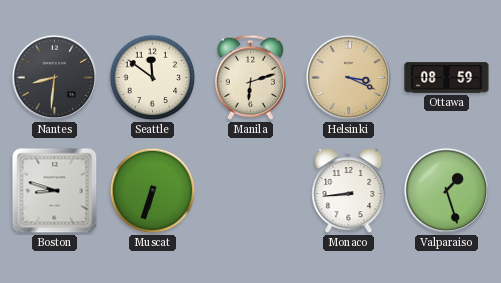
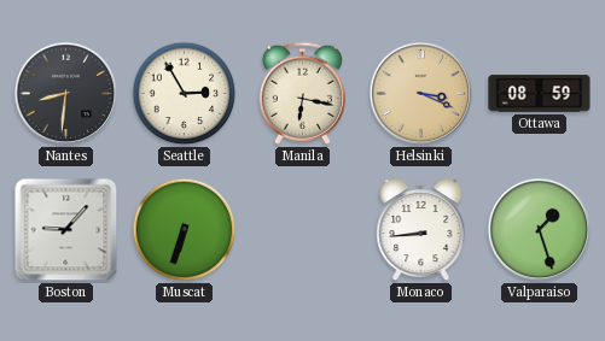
Seattle: 11:51 -> 2:55
Manila: 6:12 -> 6:17
Boston: 8:48 -> 9:07
